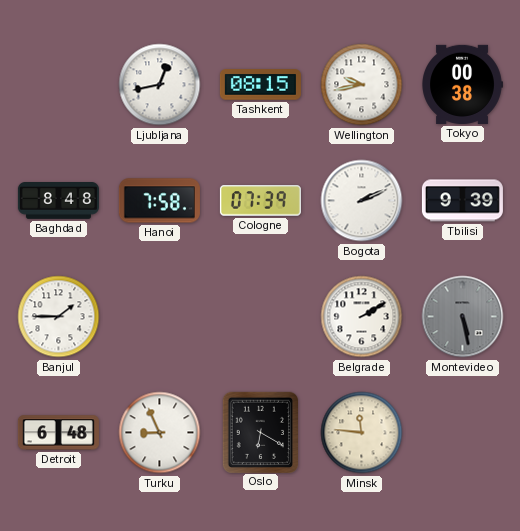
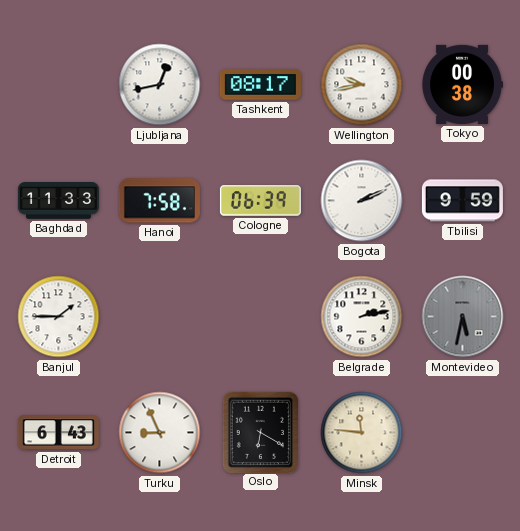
Tashkent: 08:15 -> 08:17
Baghdad: 8:48 -> 11:33
Cologne: 07:39 -> 06:39
Tbilisi: 9:39 -> 9:59
Belgrade: 2:10 -> 2:13
Montevideo: 5:28 -> 5:32
Detroit: 6:48 -> 6:43
